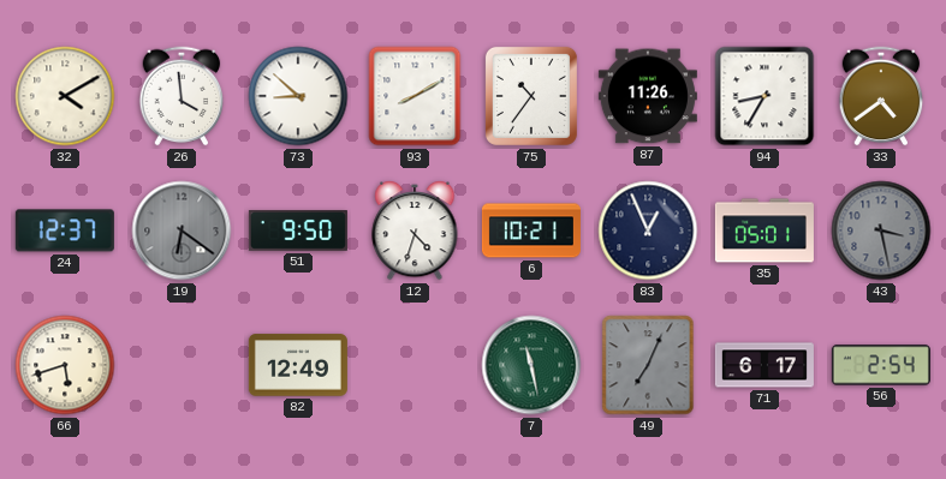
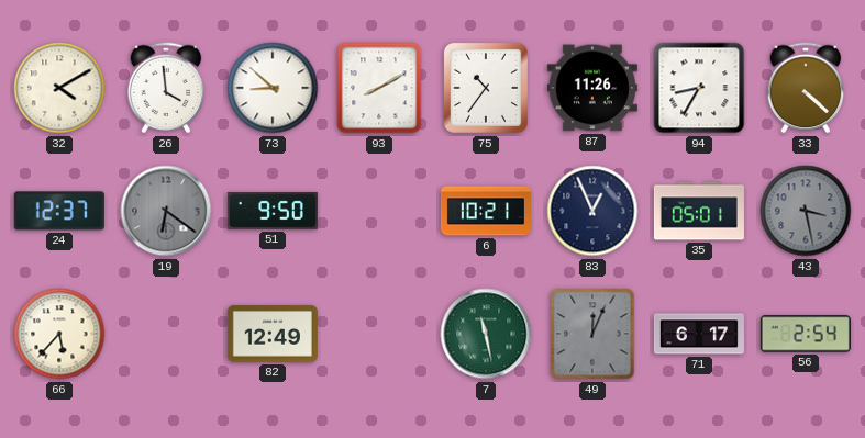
33: 4:39 -> 4:22
12: 4:33 -> none
66: 5:42 -> 5:37
49: 7:04 -> 12:04
